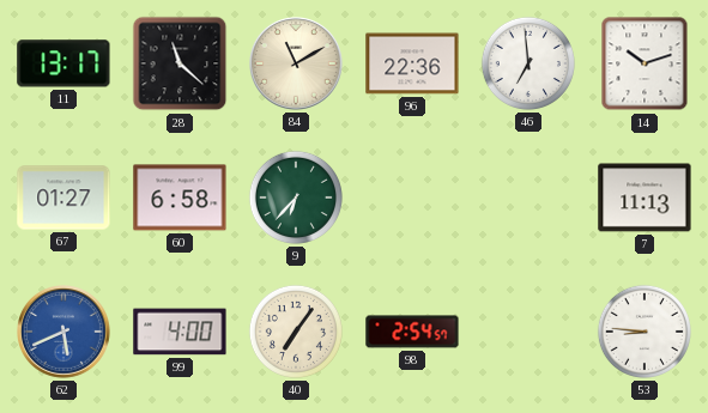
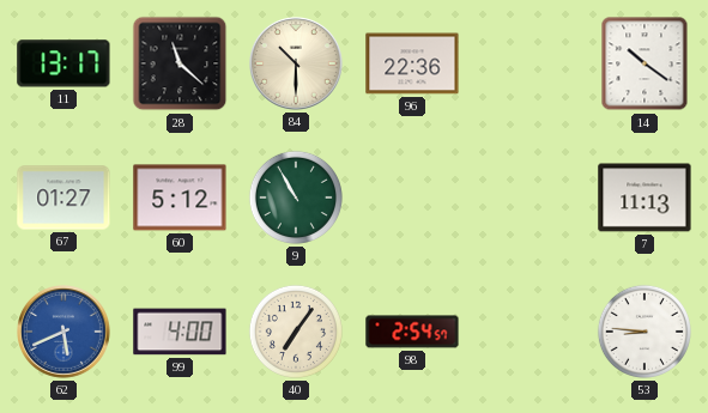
84: 11:10 -> 10:30
46: 6:59 -> none
14: 10:12 -> 10:21
60: 6:58 -> 5:12
9: 6:37 -> 10:55
